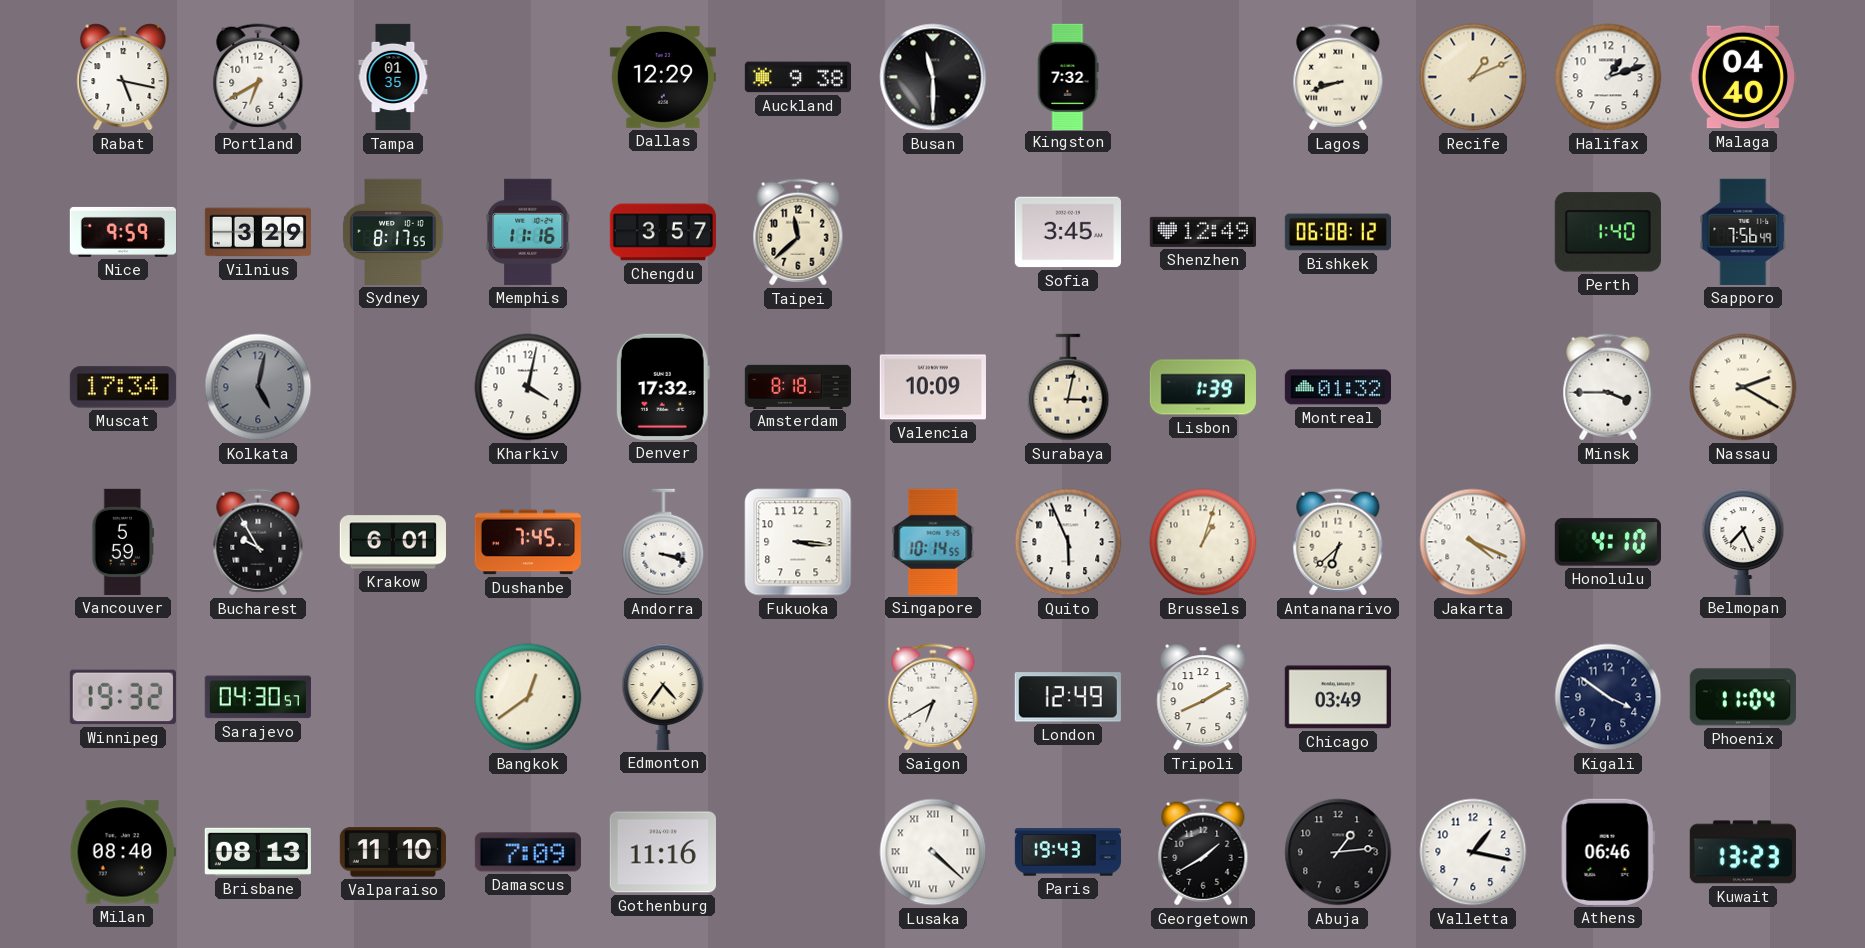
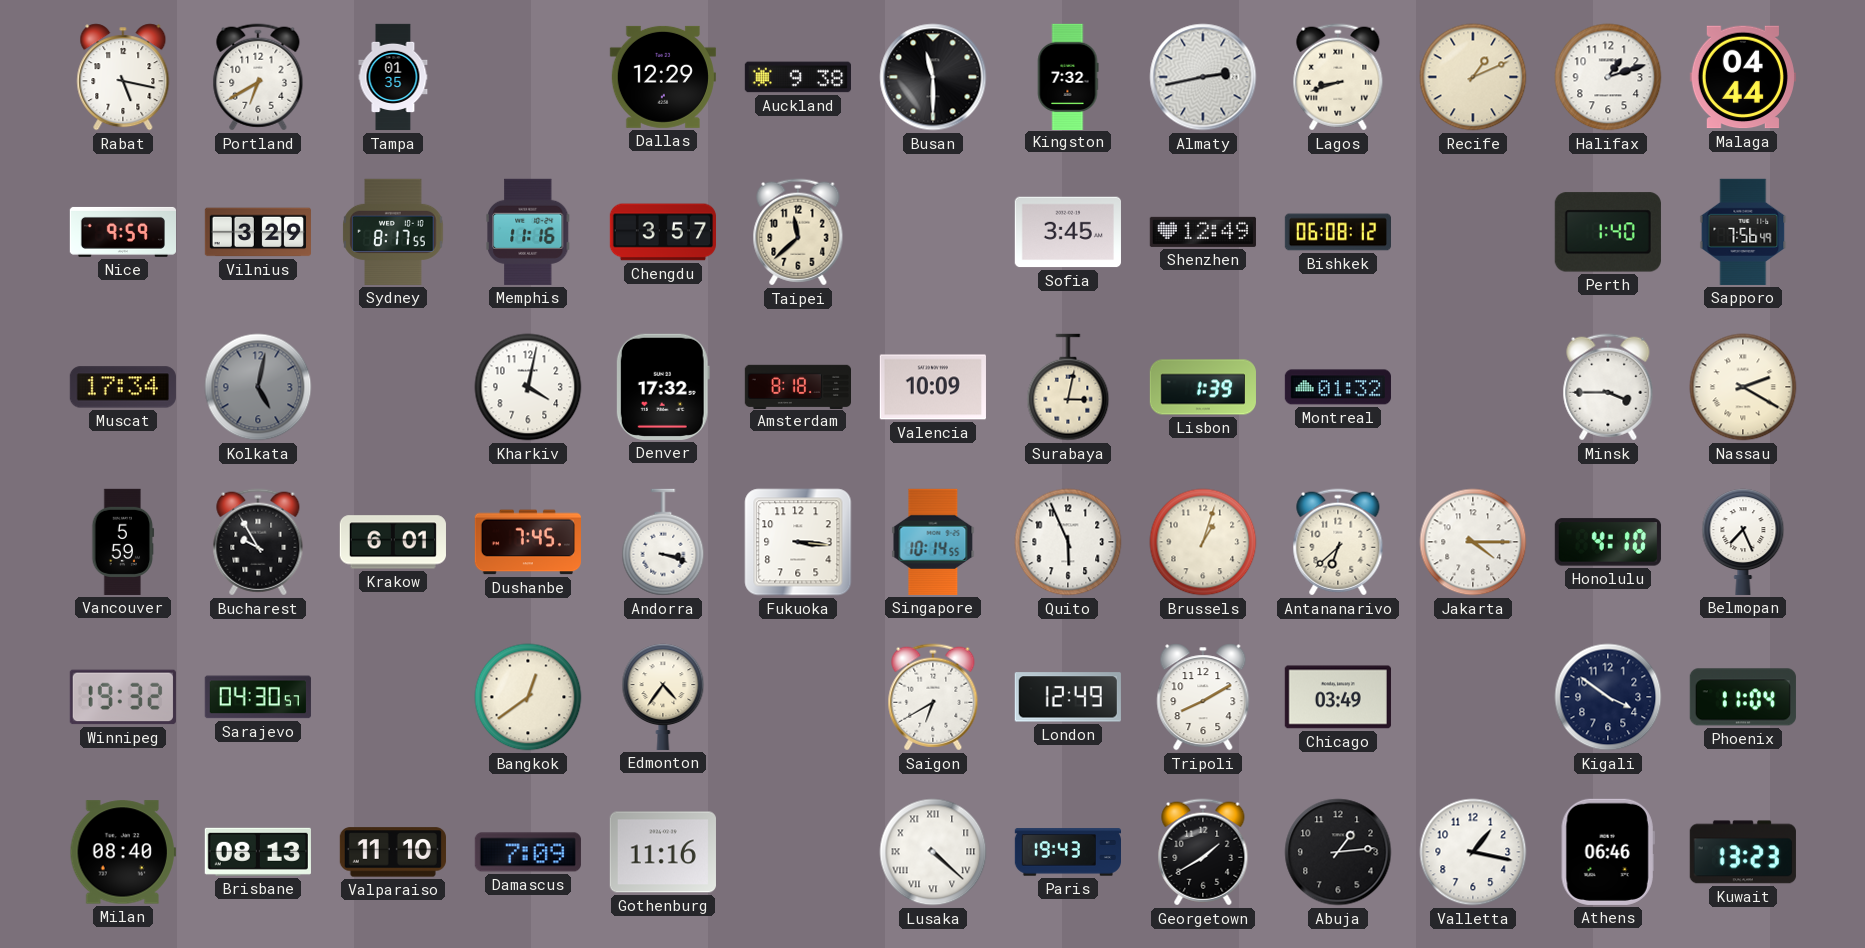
Almaty: none -> 2:43
Malaga: 04:40 -> 04:44
Jakarta: 4:19 -> 4:15
